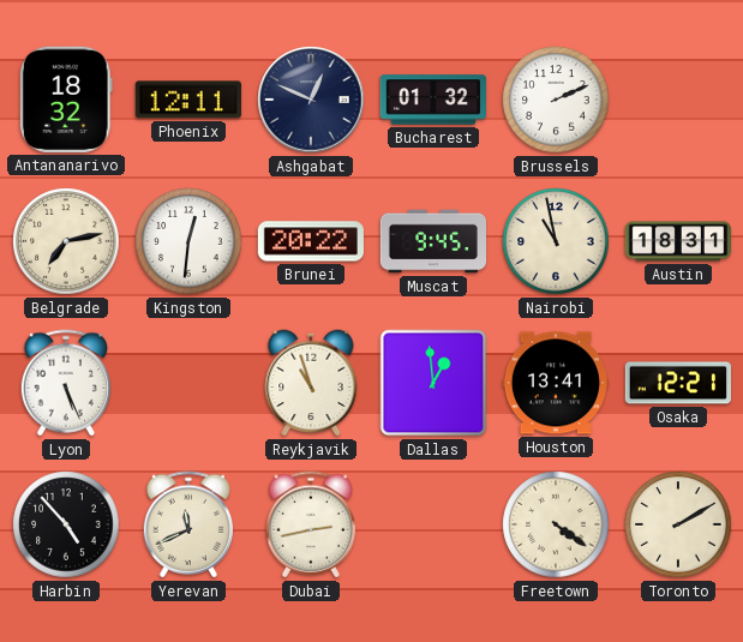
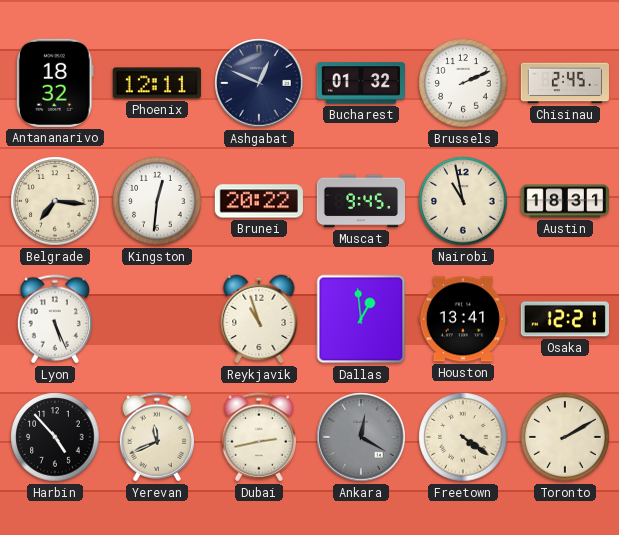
Chisinau: none -> 2:45
Belgrade: 7:13 -> 7:16
Ankara: none -> 12:20
